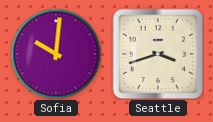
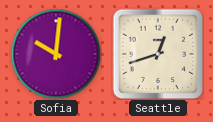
Seattle: 3:42 -> 12:42
